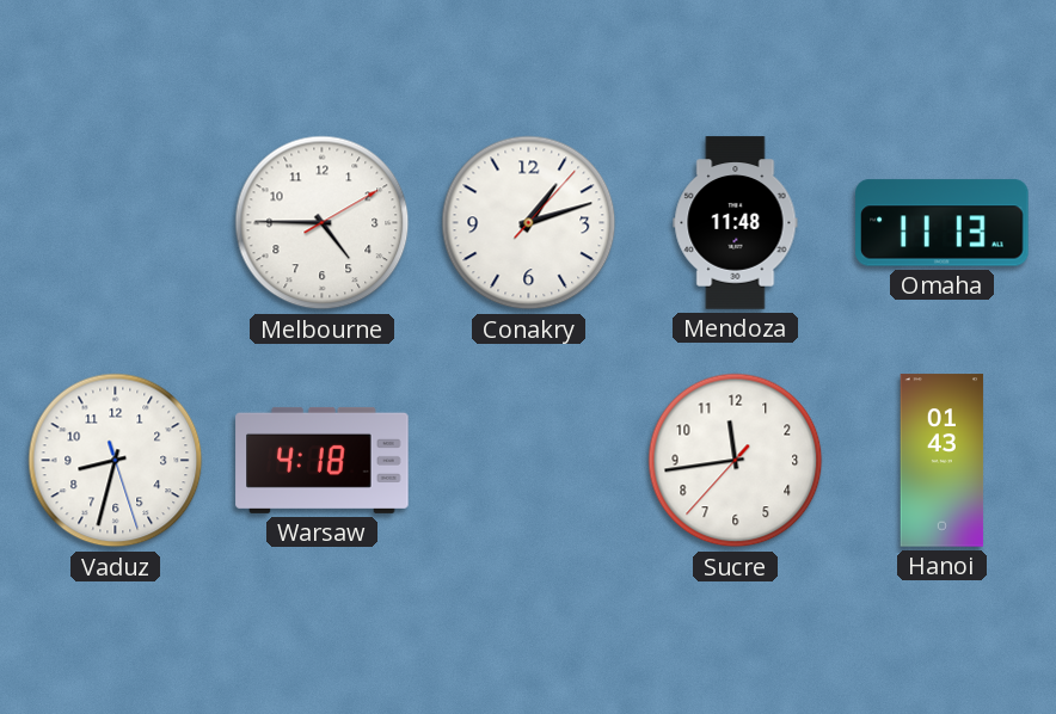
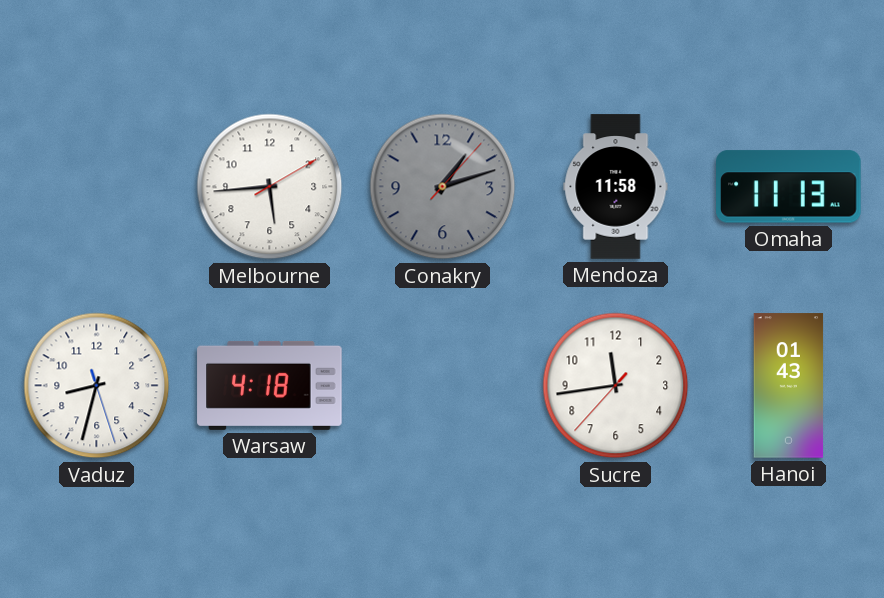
Melbourne: 4:45 -> 5:44
Conakry dial: white -> grey
Mendoza: 11:48 -> 11:58
